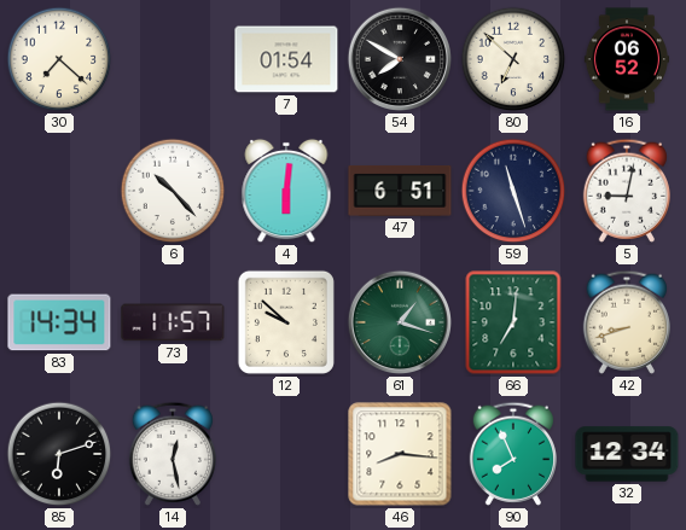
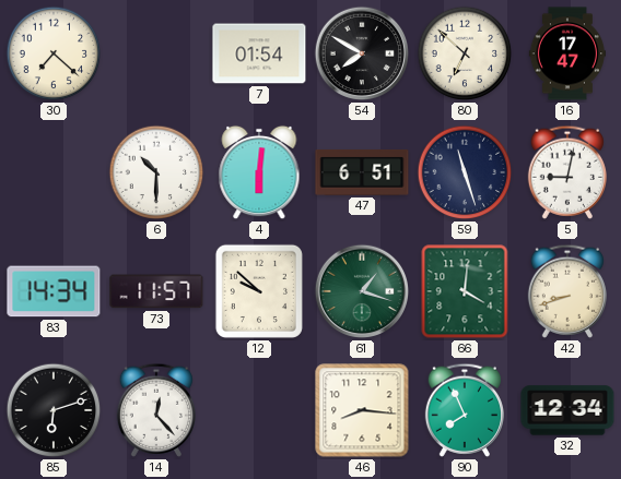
16: 06:52 -> 17:47
6: 10:23 -> 10:30
66: 7:01 -> 4:01
14: 12:28 -> 12:23
